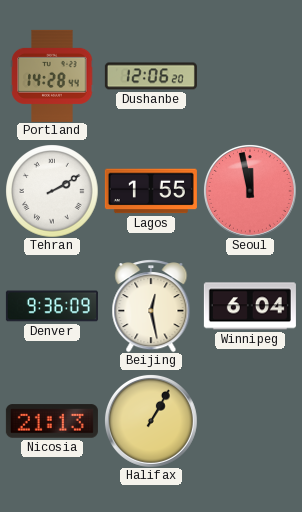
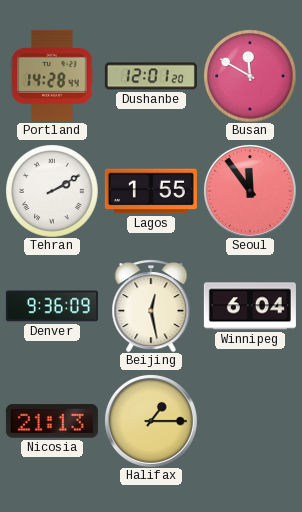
Dushanbe: 12:06 -> 12:01
Busan: none -> 11:50
Seoul: 11:58 -> 11:54
Halifax: 1:05 -> 1:15
